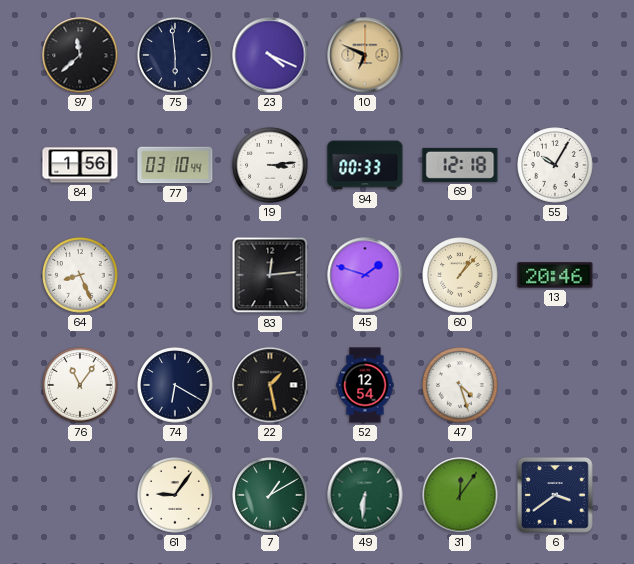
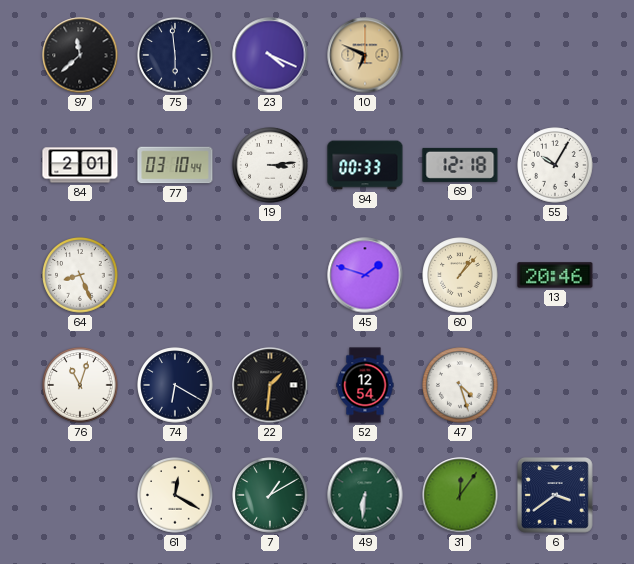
84: 1:56 -> 2:01
83: 12:14 -> none
76: 11:06 -> 11:03
22: 1:28 -> 1:31
61: 9:06 -> 12:20
